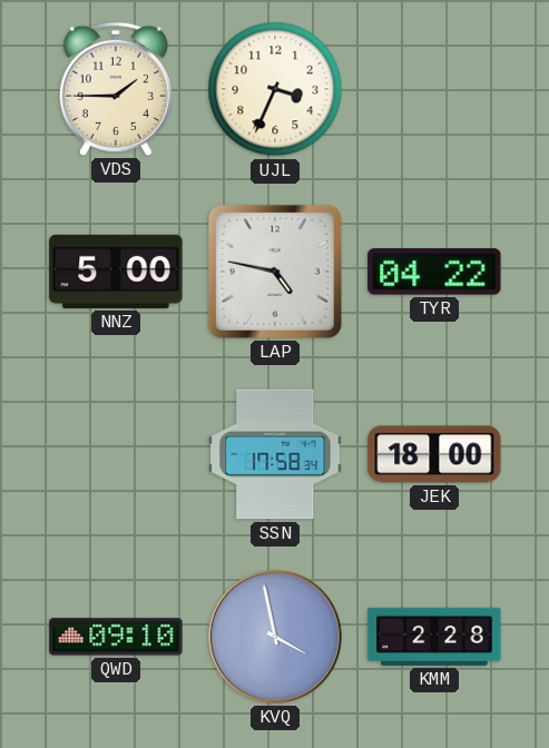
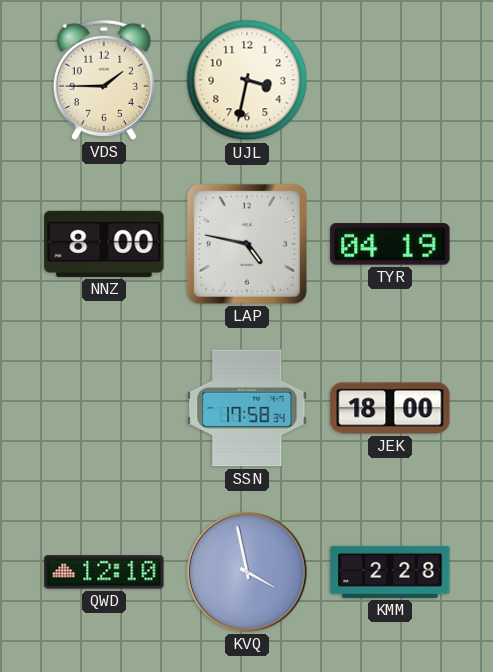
UJL: 3:34 -> 3:32
NNZ: 5:00 -> 8:00
TYR: 04:22 -> 04:19
QWD: 09:10 -> 12:10
